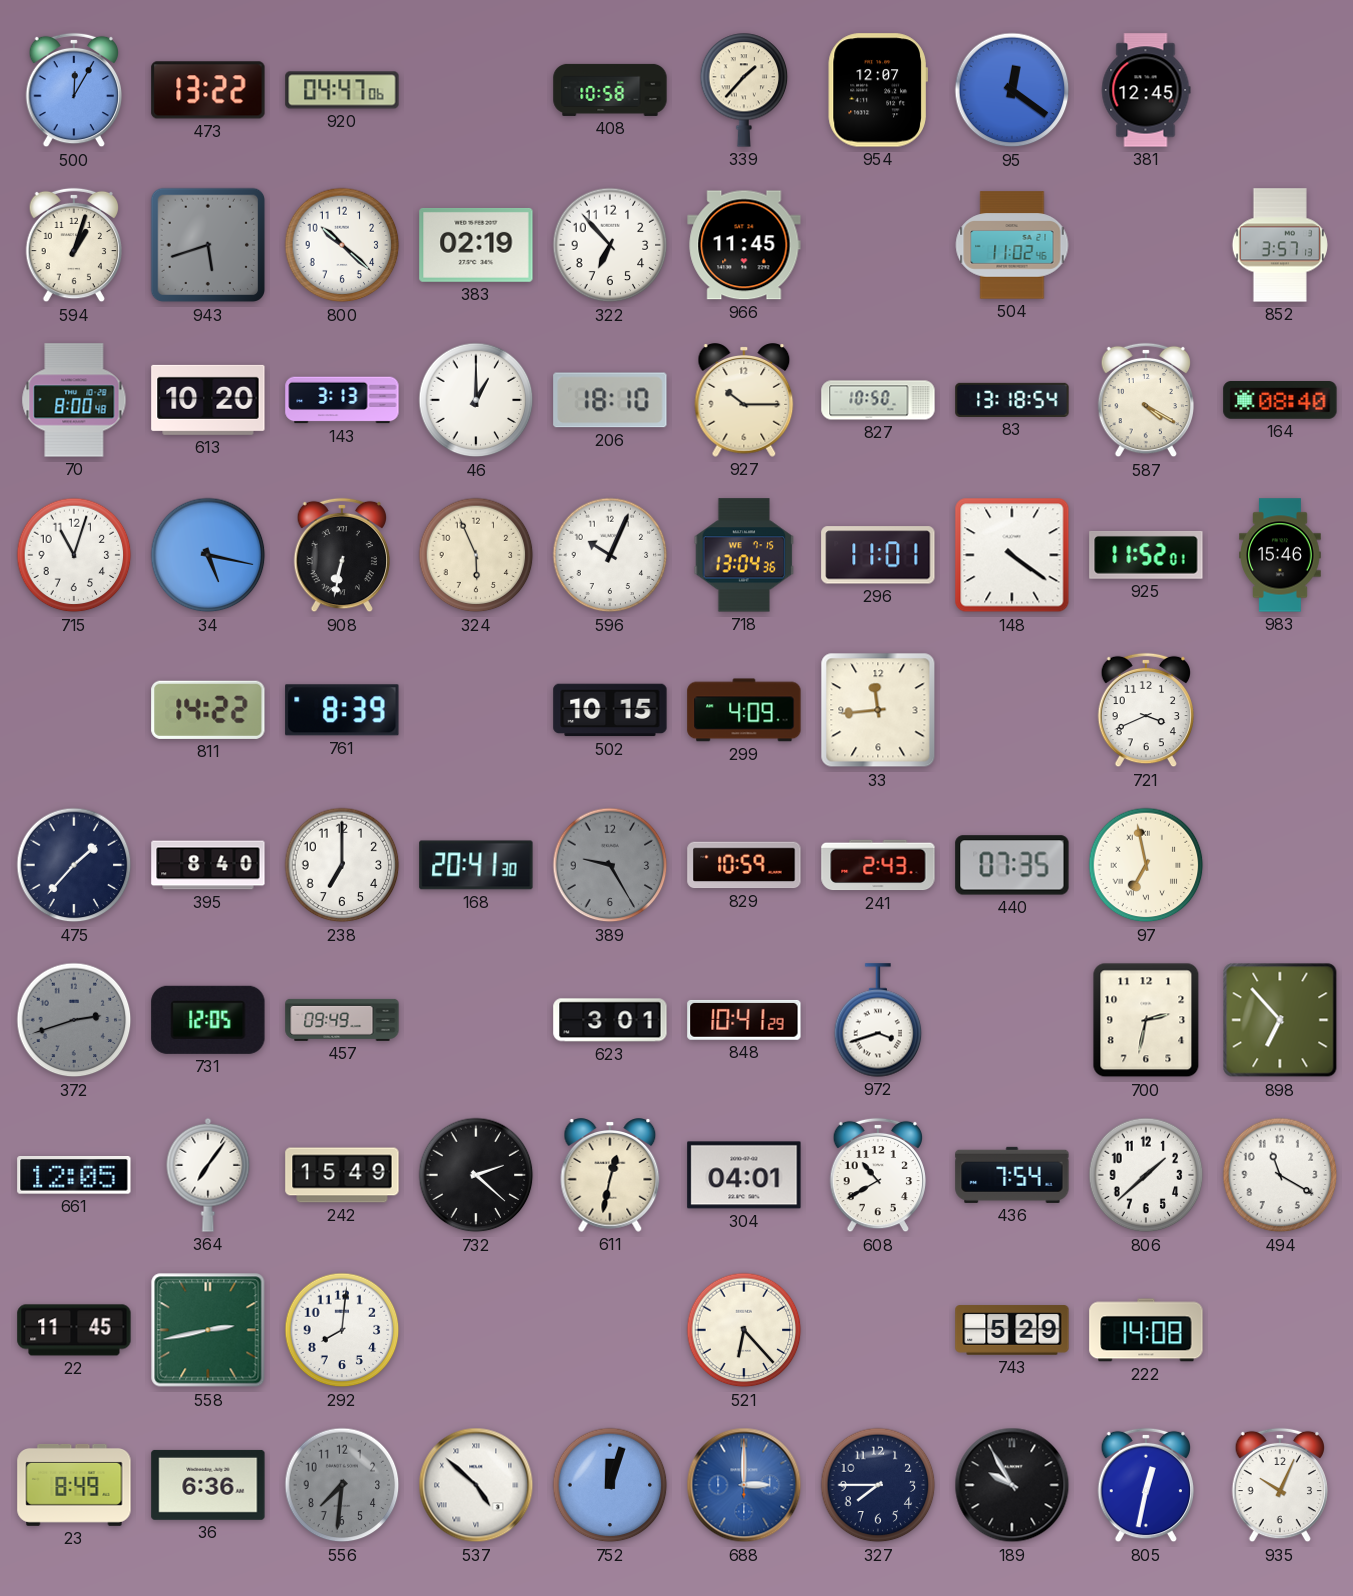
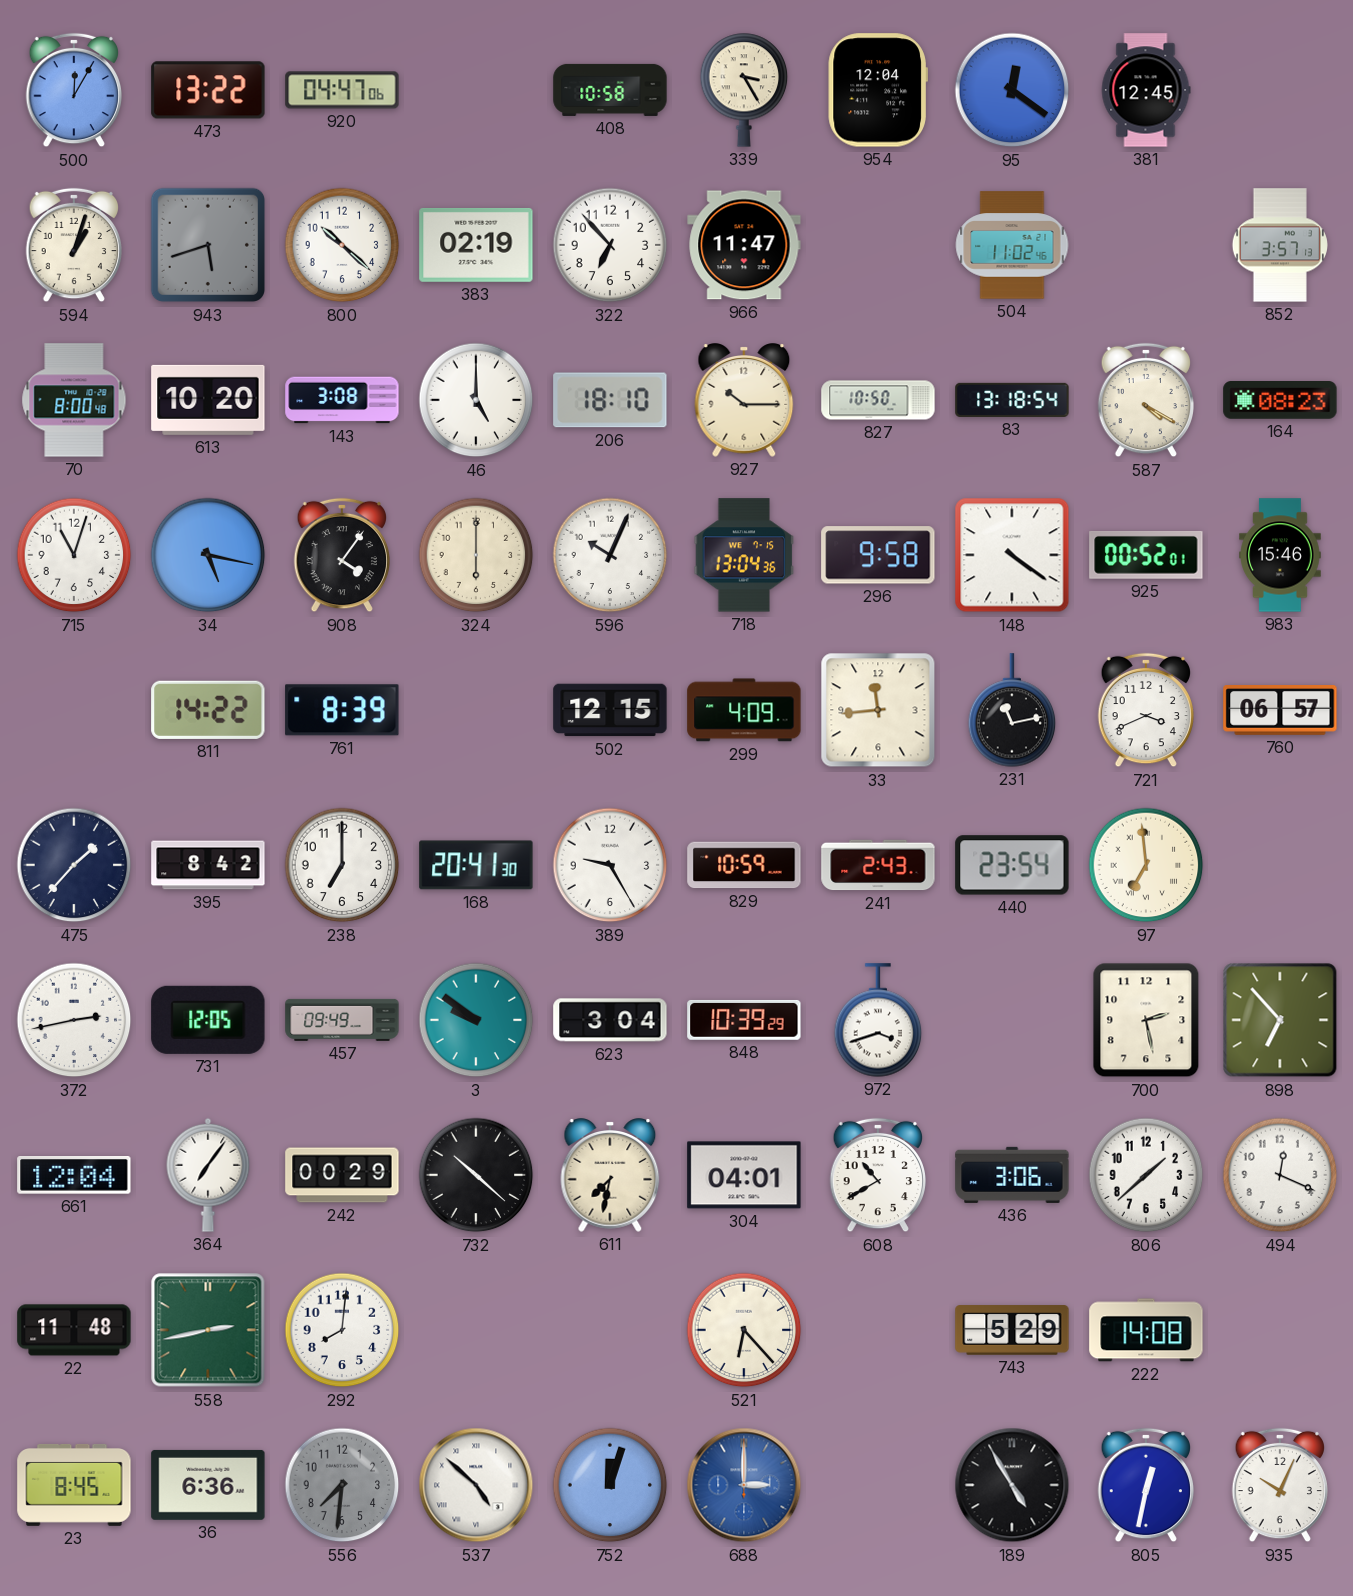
339: 1:37 -> 3:25
954: 12:07 -> 12:04
966: 11:45 -> 11:47
143: 3:13 -> 3:08
46: 1:00 -> 5:00
164: 08:40 -> 08:23
908: 6:32 -> 4:06
324: 5:56 -> 6:00
296: 11:01 -> 9:58
925: 11:52 -> 00:52
502: 10:15 -> 12:15
231: none -> 11:13
760: none -> 06:57
395: 8:40 -> 8:42
389 dial: grey -> white
440: 07:35 -> 23:54
97: 6:58 -> 6:59
372: 2:42 -> 2:43
372 dial: grey -> white
3: none -> 9:51
623: 3:01 -> 3:04
848: 10:41 -> 10:39
700: 2:32 -> 2:28
661: 12:05 -> 12:04
242: 15:49 -> 00:29
732: 2:22 -> 10:22
611: 12:32 -> 7:32
436: 7:54 -> 3:06
494: 11:20 -> 12:19
22: 11:45 -> 11:48
23: 8:49 -> 8:45
327: 7:45 -> none
189: 9:55 -> 4:55
